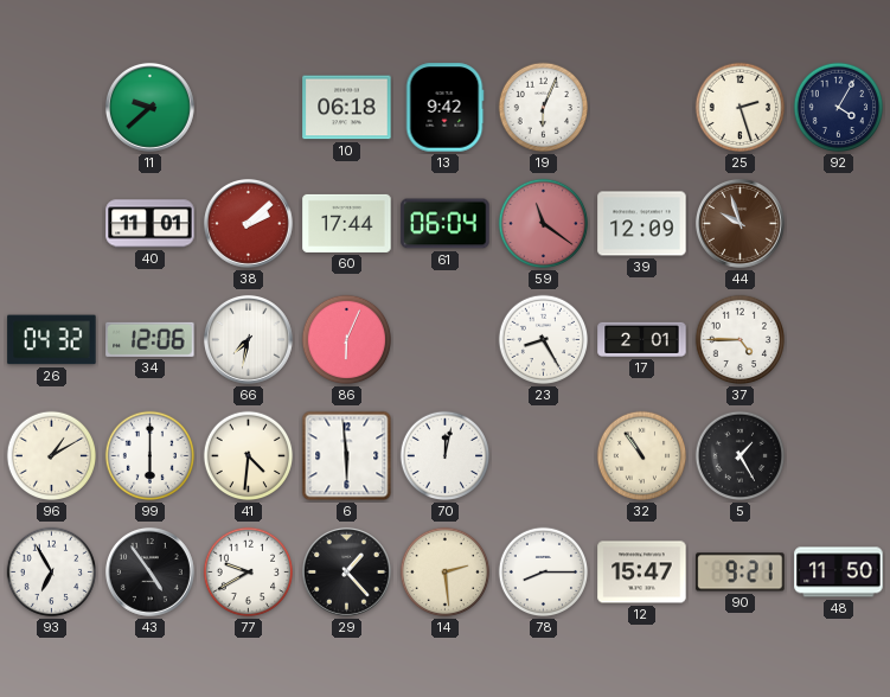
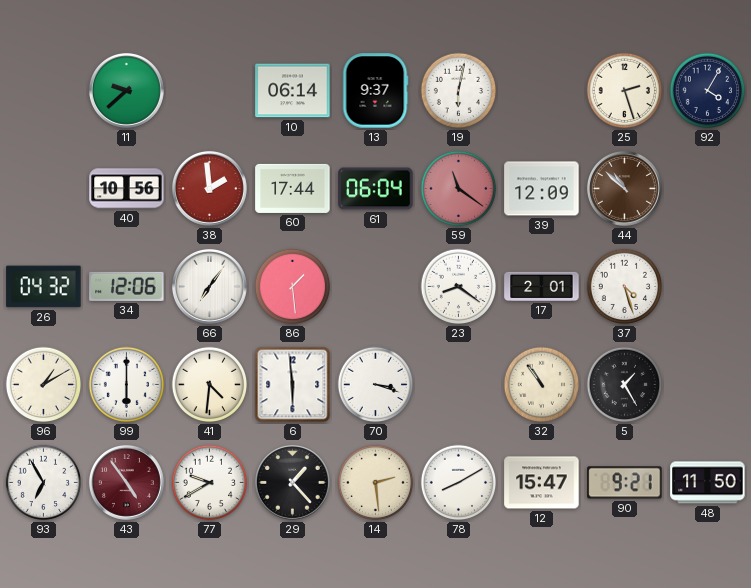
10: 06:18 -> 06:14
13: 9:42 -> 9:37
19: 6:04 -> 6:02
40: 11:01 -> 10:56
38: 2:08 -> 1:59
44: 9:57 -> 10:52
66: 7:32 -> 7:06
86: 6:04 -> 1:29
23: 8:25 -> 8:21
37: 4:45 -> 4:27
70: 12:02 -> 3:18
43 dial: black -> burgundy
78: 8:15 -> 8:10
